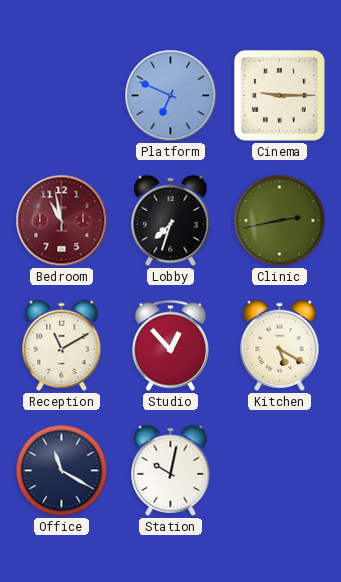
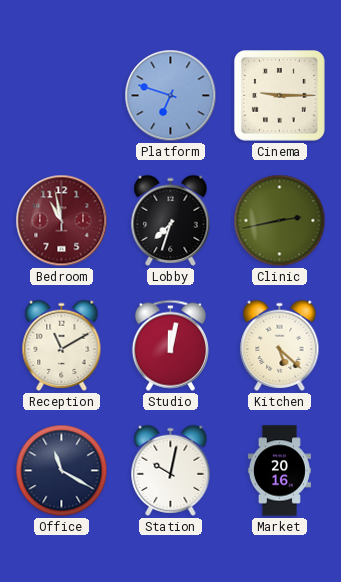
Platform: 6:49 -> 6:48
Studio: 12:53 -> 12:02
Kitchen: 5:20 -> 5:22
Market: none -> 20:16
